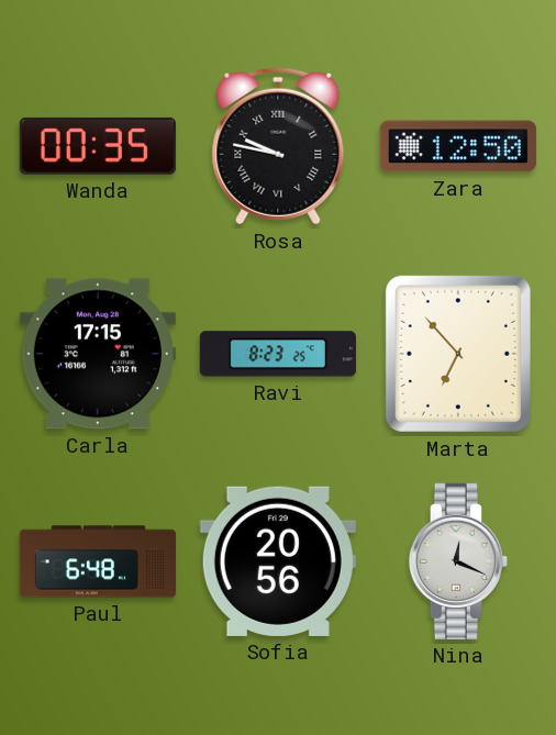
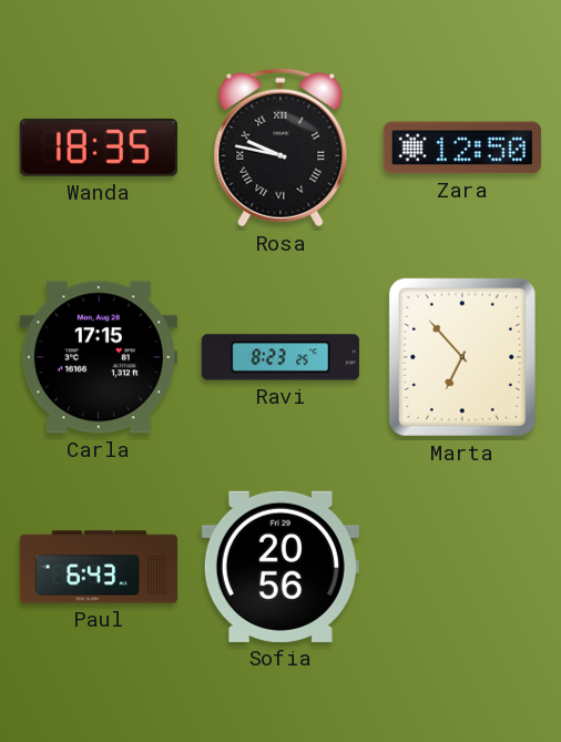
Wanda: 00:35 -> 18:35
Paul: 6:48 -> 6:43
Nina: 12:19 -> none
